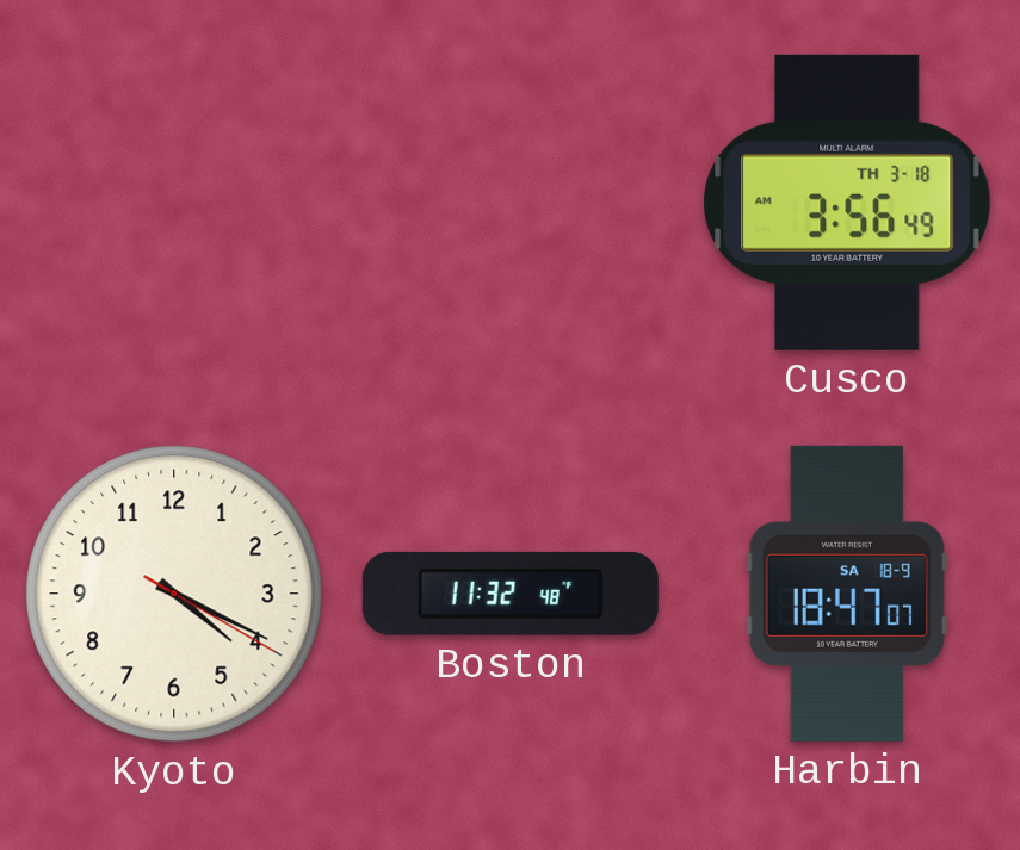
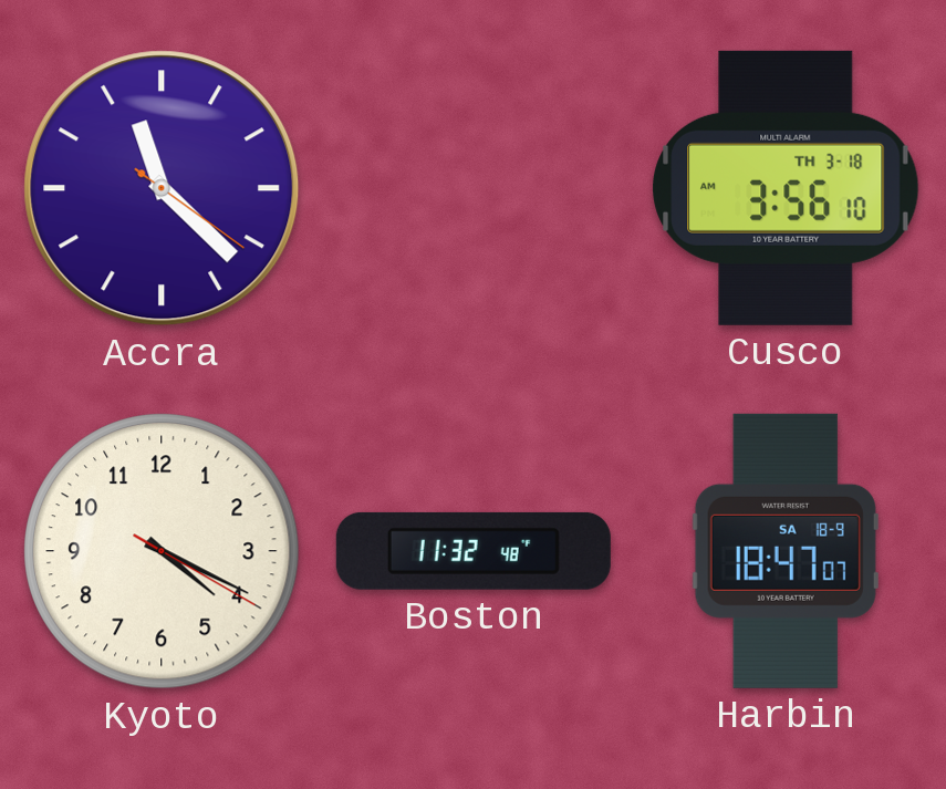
Accra: none -> 11:22
Cusco: 3:56:49 -> 3:56:10
